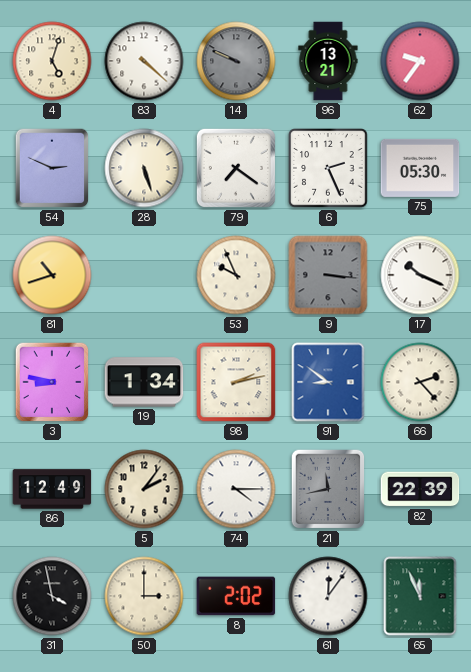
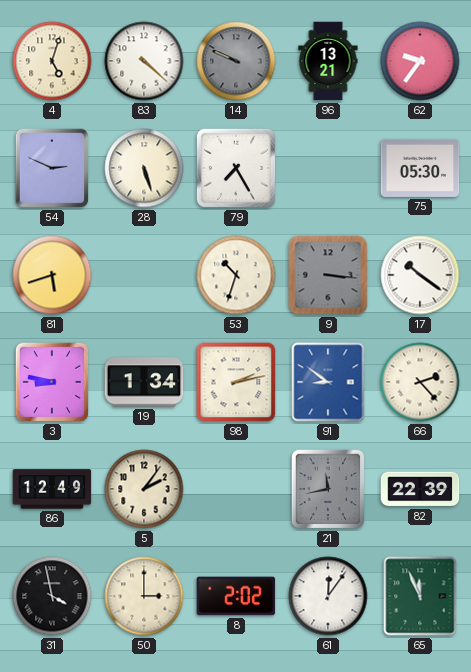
79: 7:21 -> 7:25
6: 2:26 -> none
81: 10:42 -> 5:42
53: 9:56 -> 10:33
17: 10:19 -> 10:21
74: 4:15 -> none
